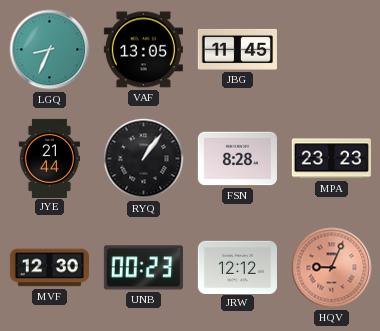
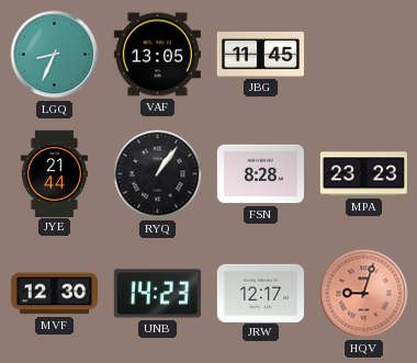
UNB: 00:23 -> 14:23
JRW: 12:12 -> 12:17
HQV: 9:04 -> 9:03
